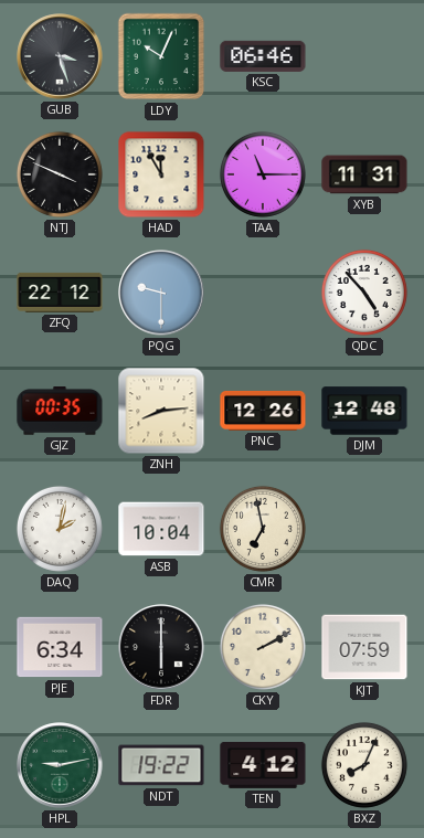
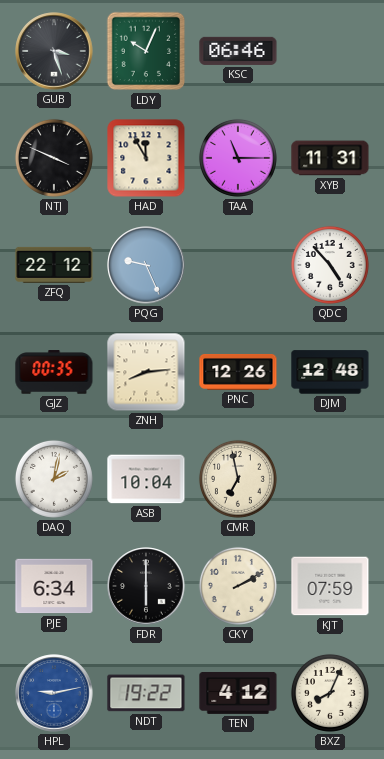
PQG: 9:30 -> 9:26
HPL dial: green -> blue
